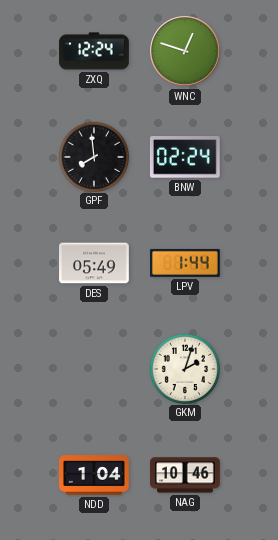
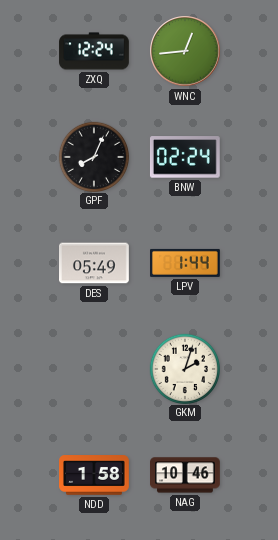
WNC: 12:48 -> 12:44
GPF: 7:59 -> 8:04
NDD: 1:04 -> 1:58
